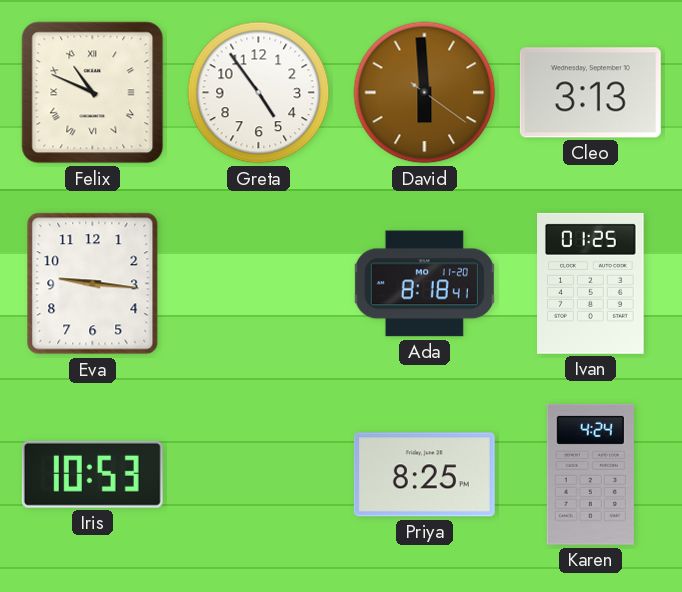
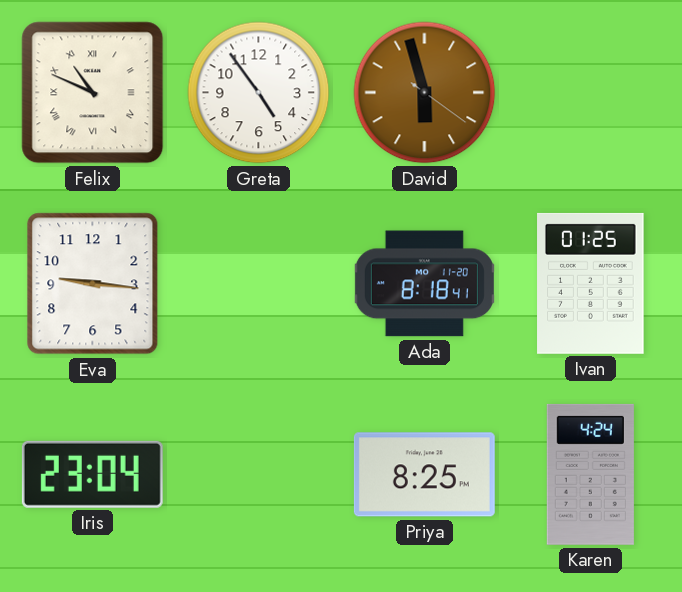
David: 5:59 -> 5:57
Cleo: 3:13 -> none
Iris: 10:53 -> 23:04
